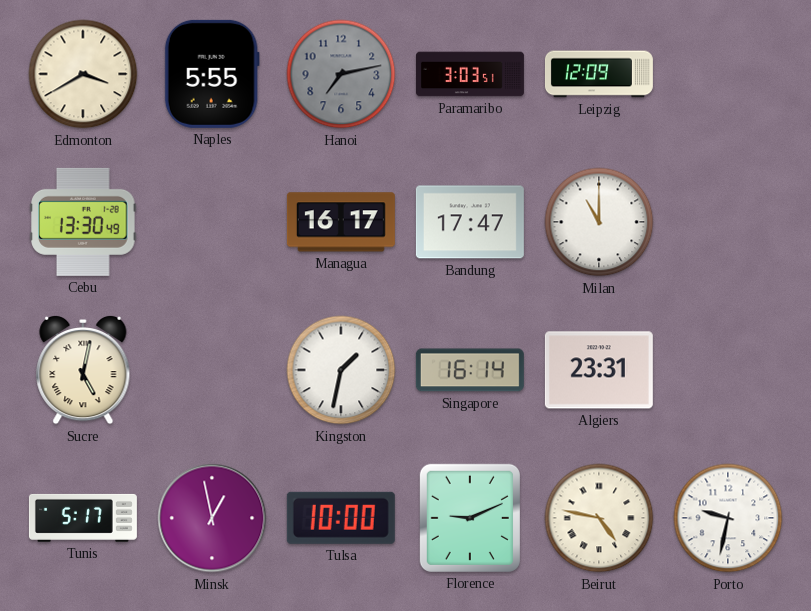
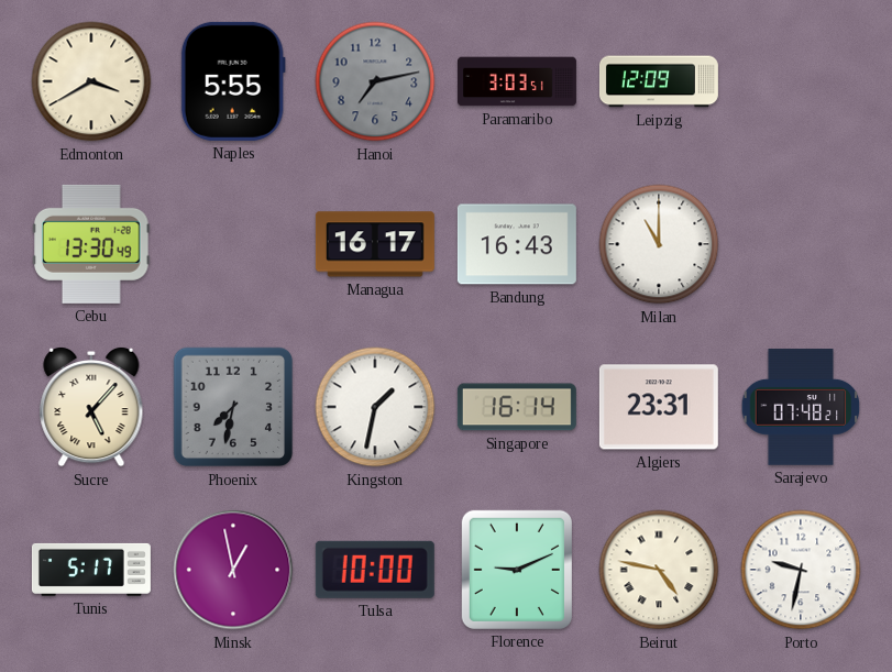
Bandung: 17:47 -> 16:43
Sucre: 5:02 -> 5:07
Phoenix: none -> 7:32
Sarajevo: none -> 07:48
